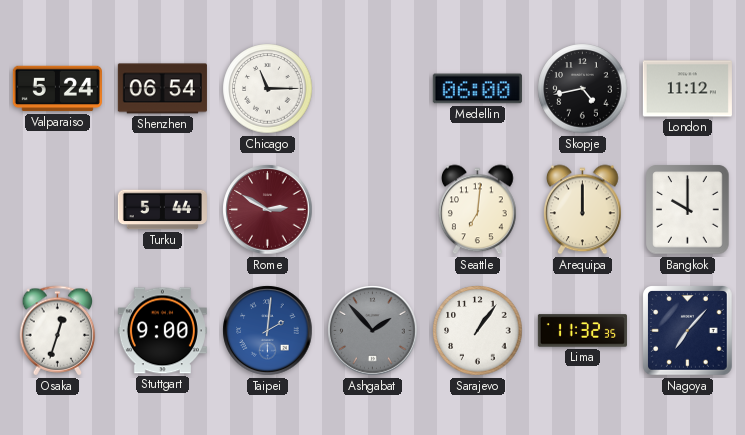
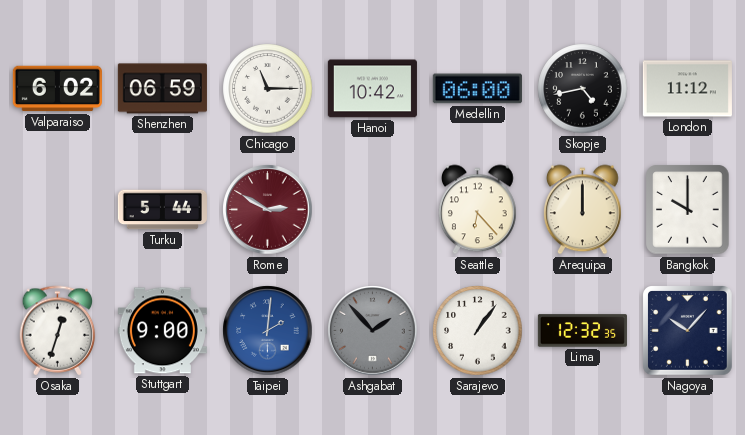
Valparaiso: 5:24 -> 6:02
Shenzhen: 06:54 -> 06:59
Hanoi: none -> 10:42
Seattle: 7:01 -> 6:23
Lima: 11:32 -> 12:32
Nagoya: 7:07 -> 10:07
